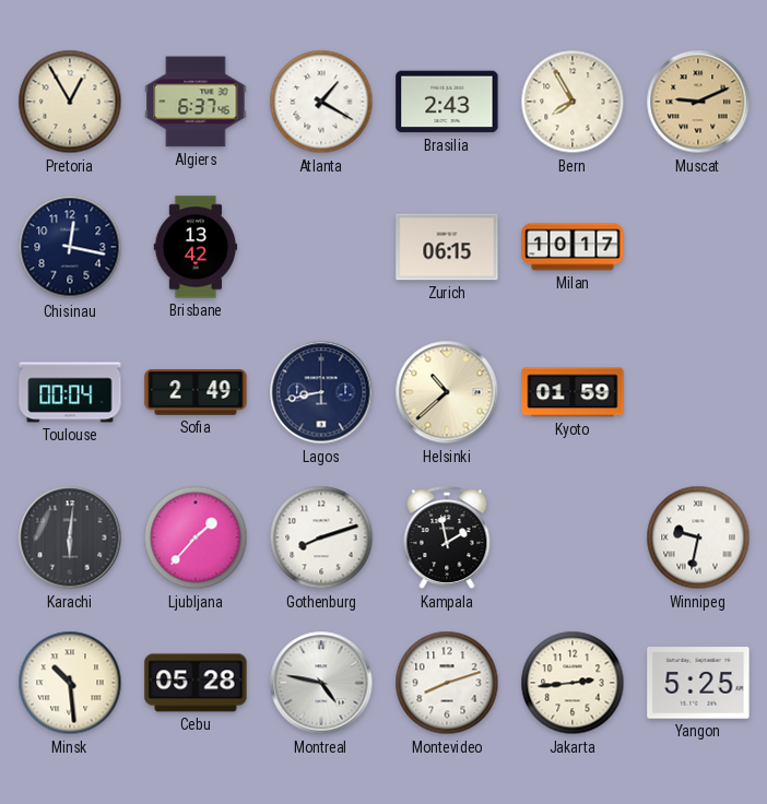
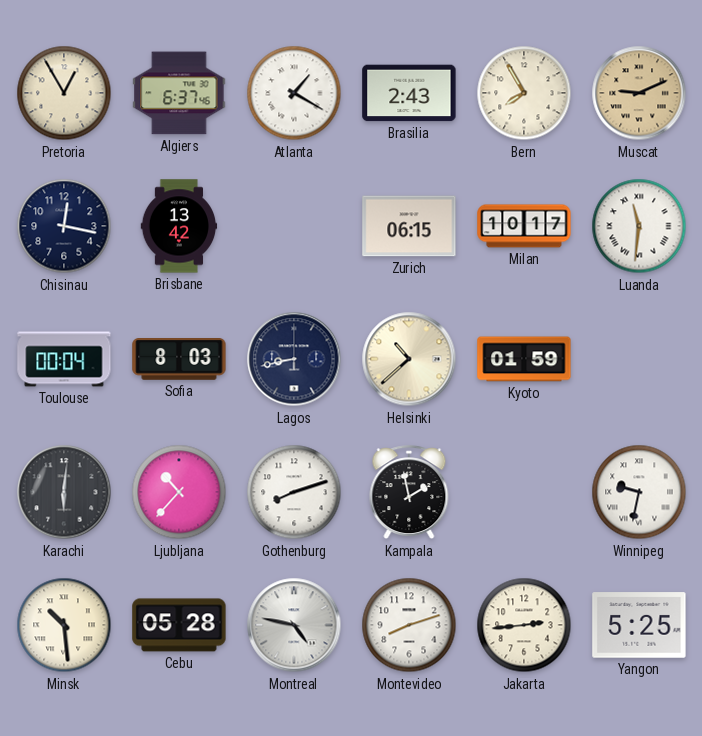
Luanda: none -> 11:31
Sofia: 2:49 -> 8:03
Ljubljana: 1:37 -> 10:37
